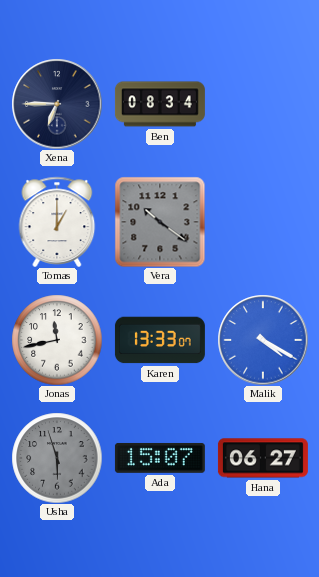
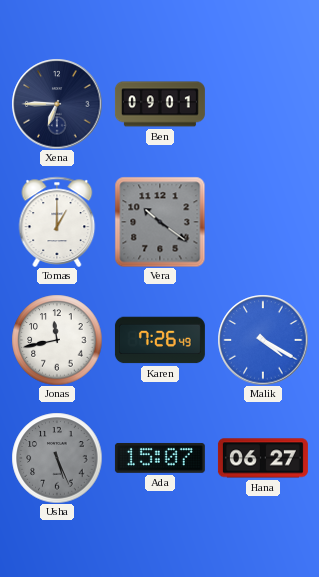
Ben: 08:34 -> 09:01
Karen: 13:33 -> 7:26
Usha: 5:57 -> 5:26
